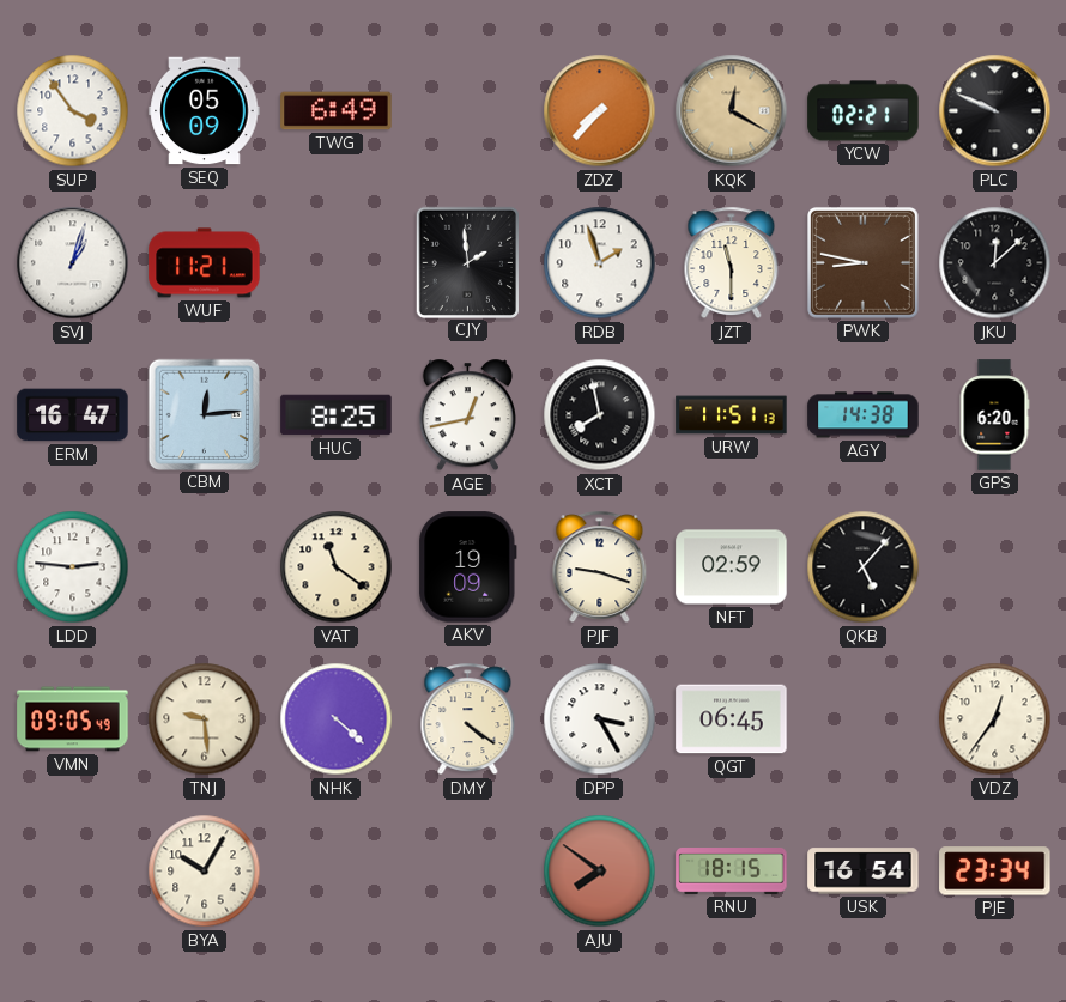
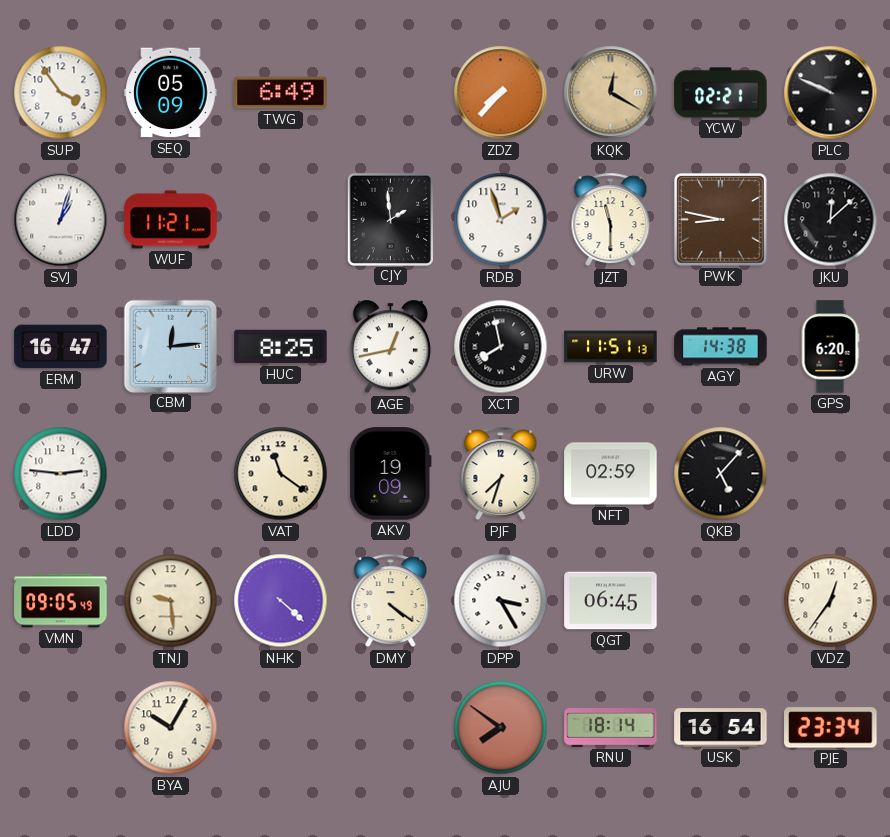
PJF: 9:18 -> 7:33
RNU: 18:15 -> 18:14
